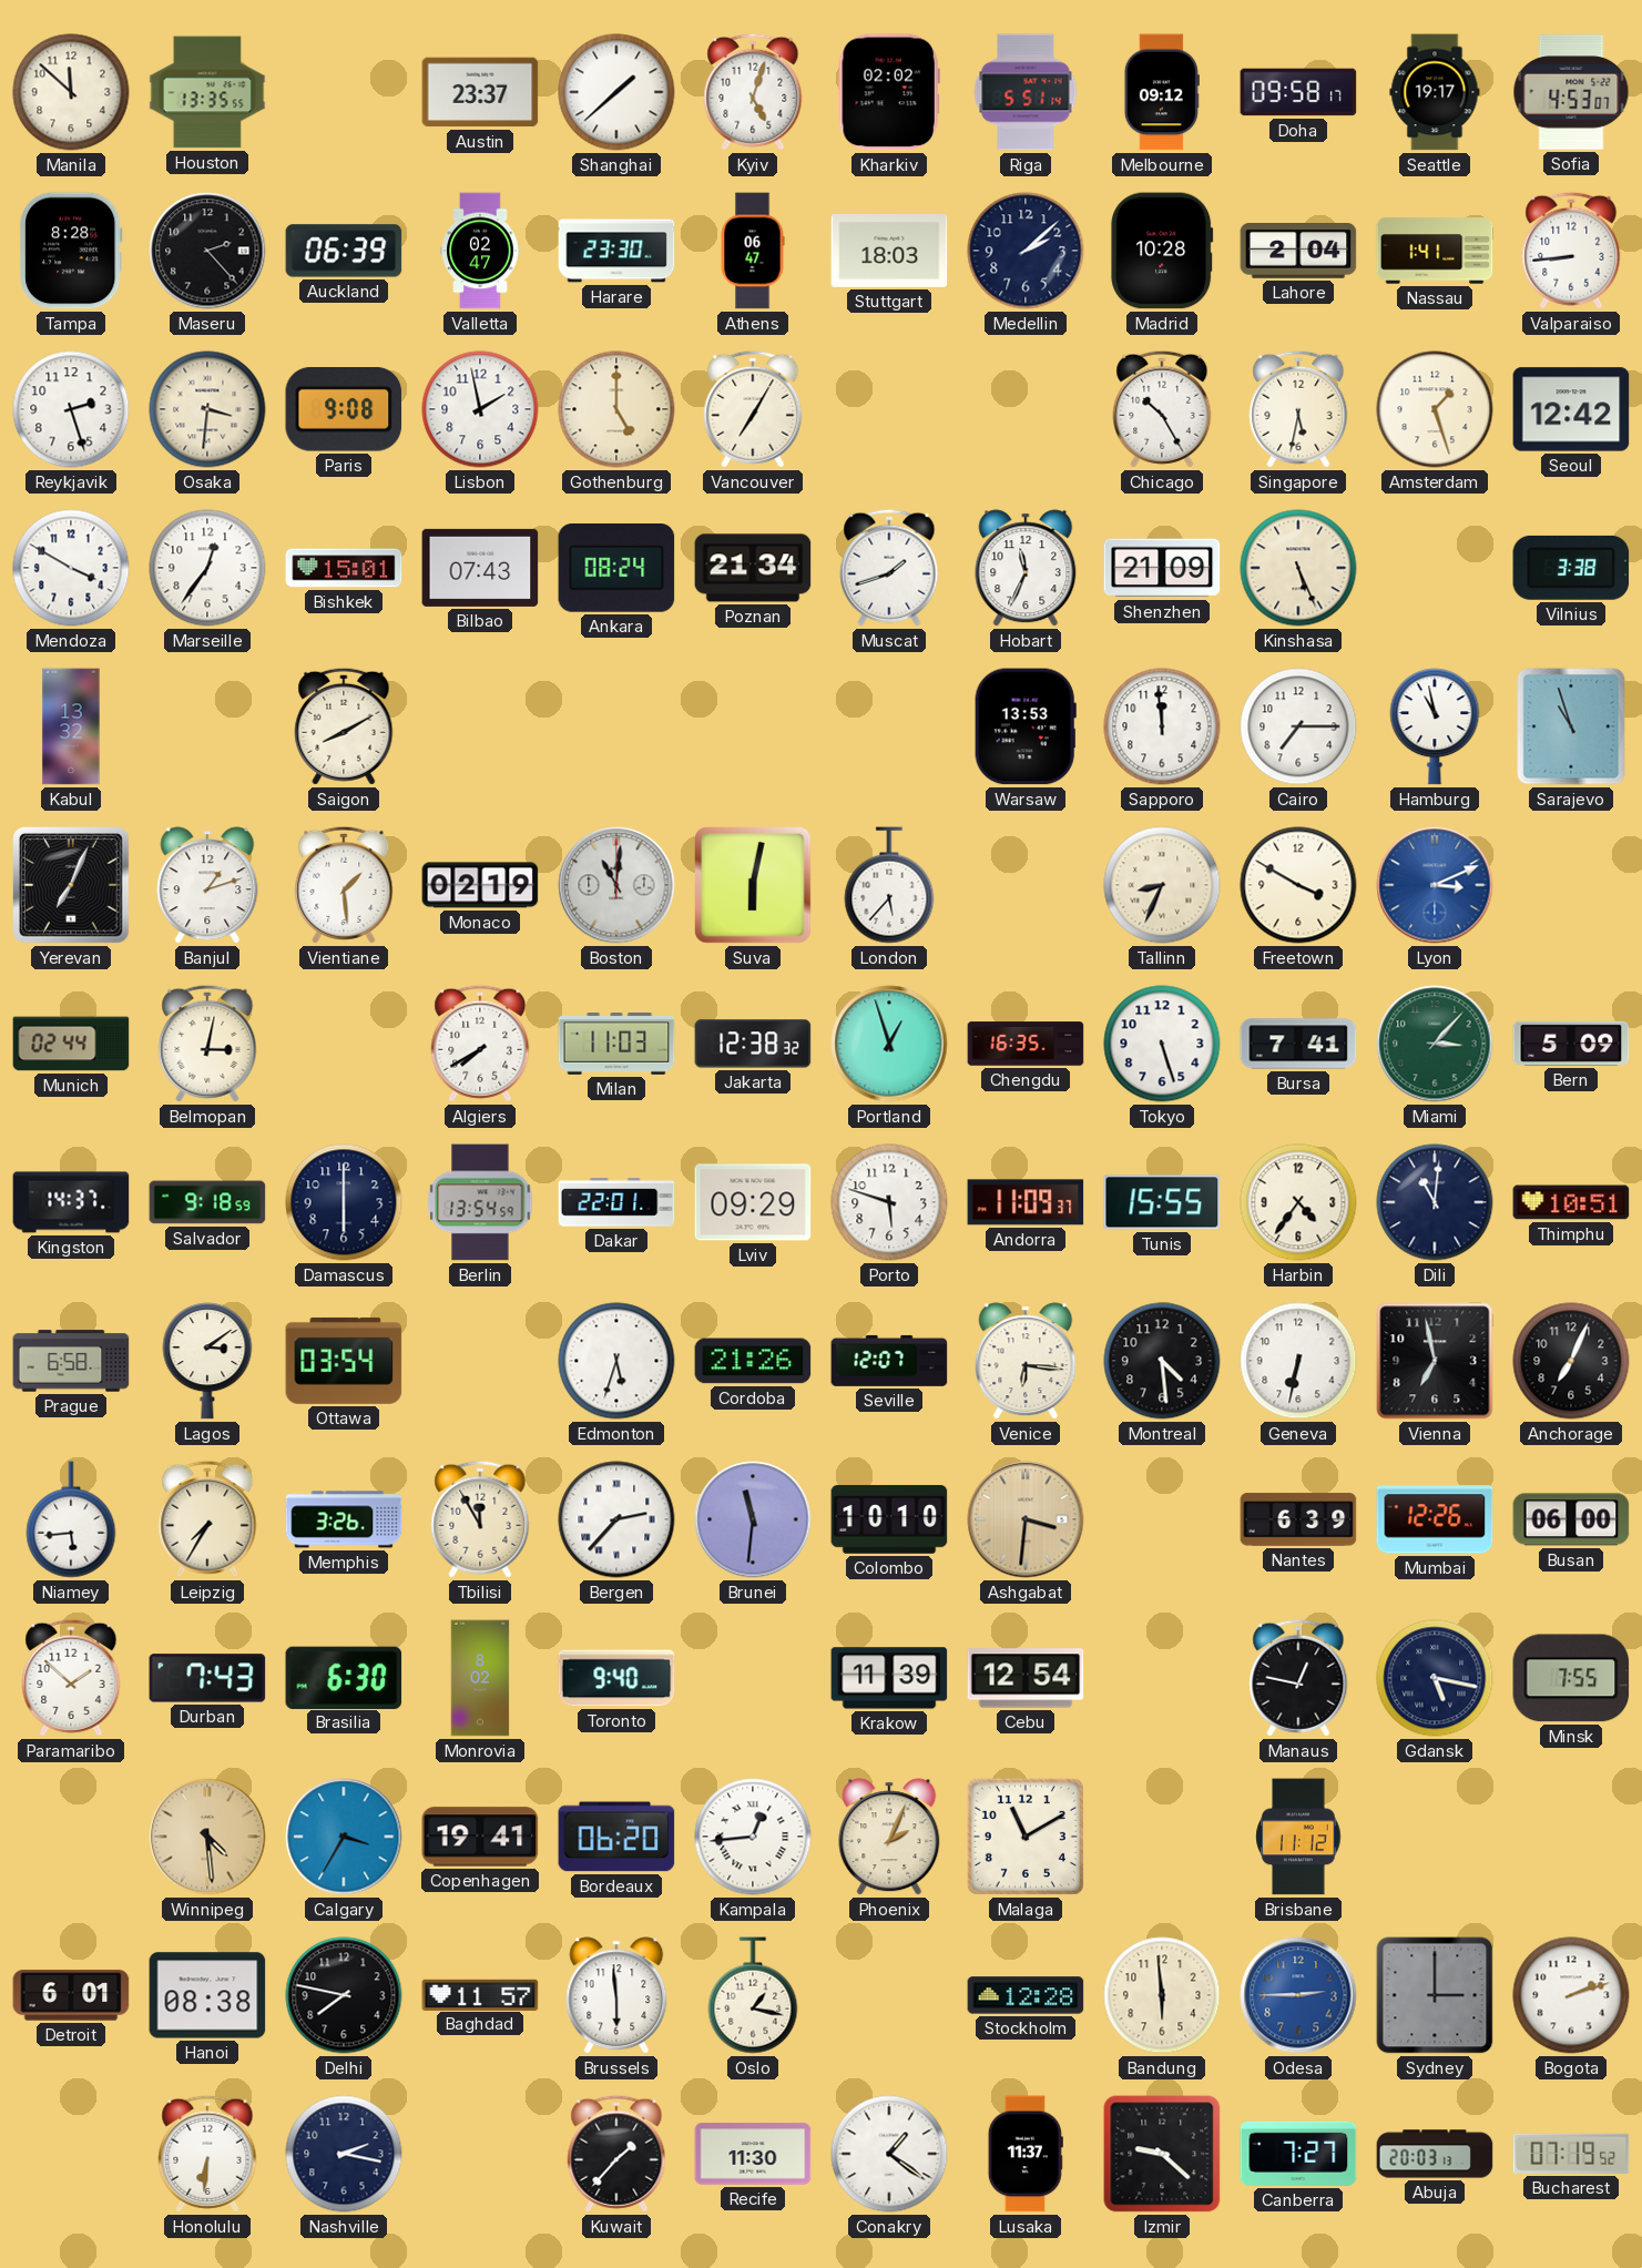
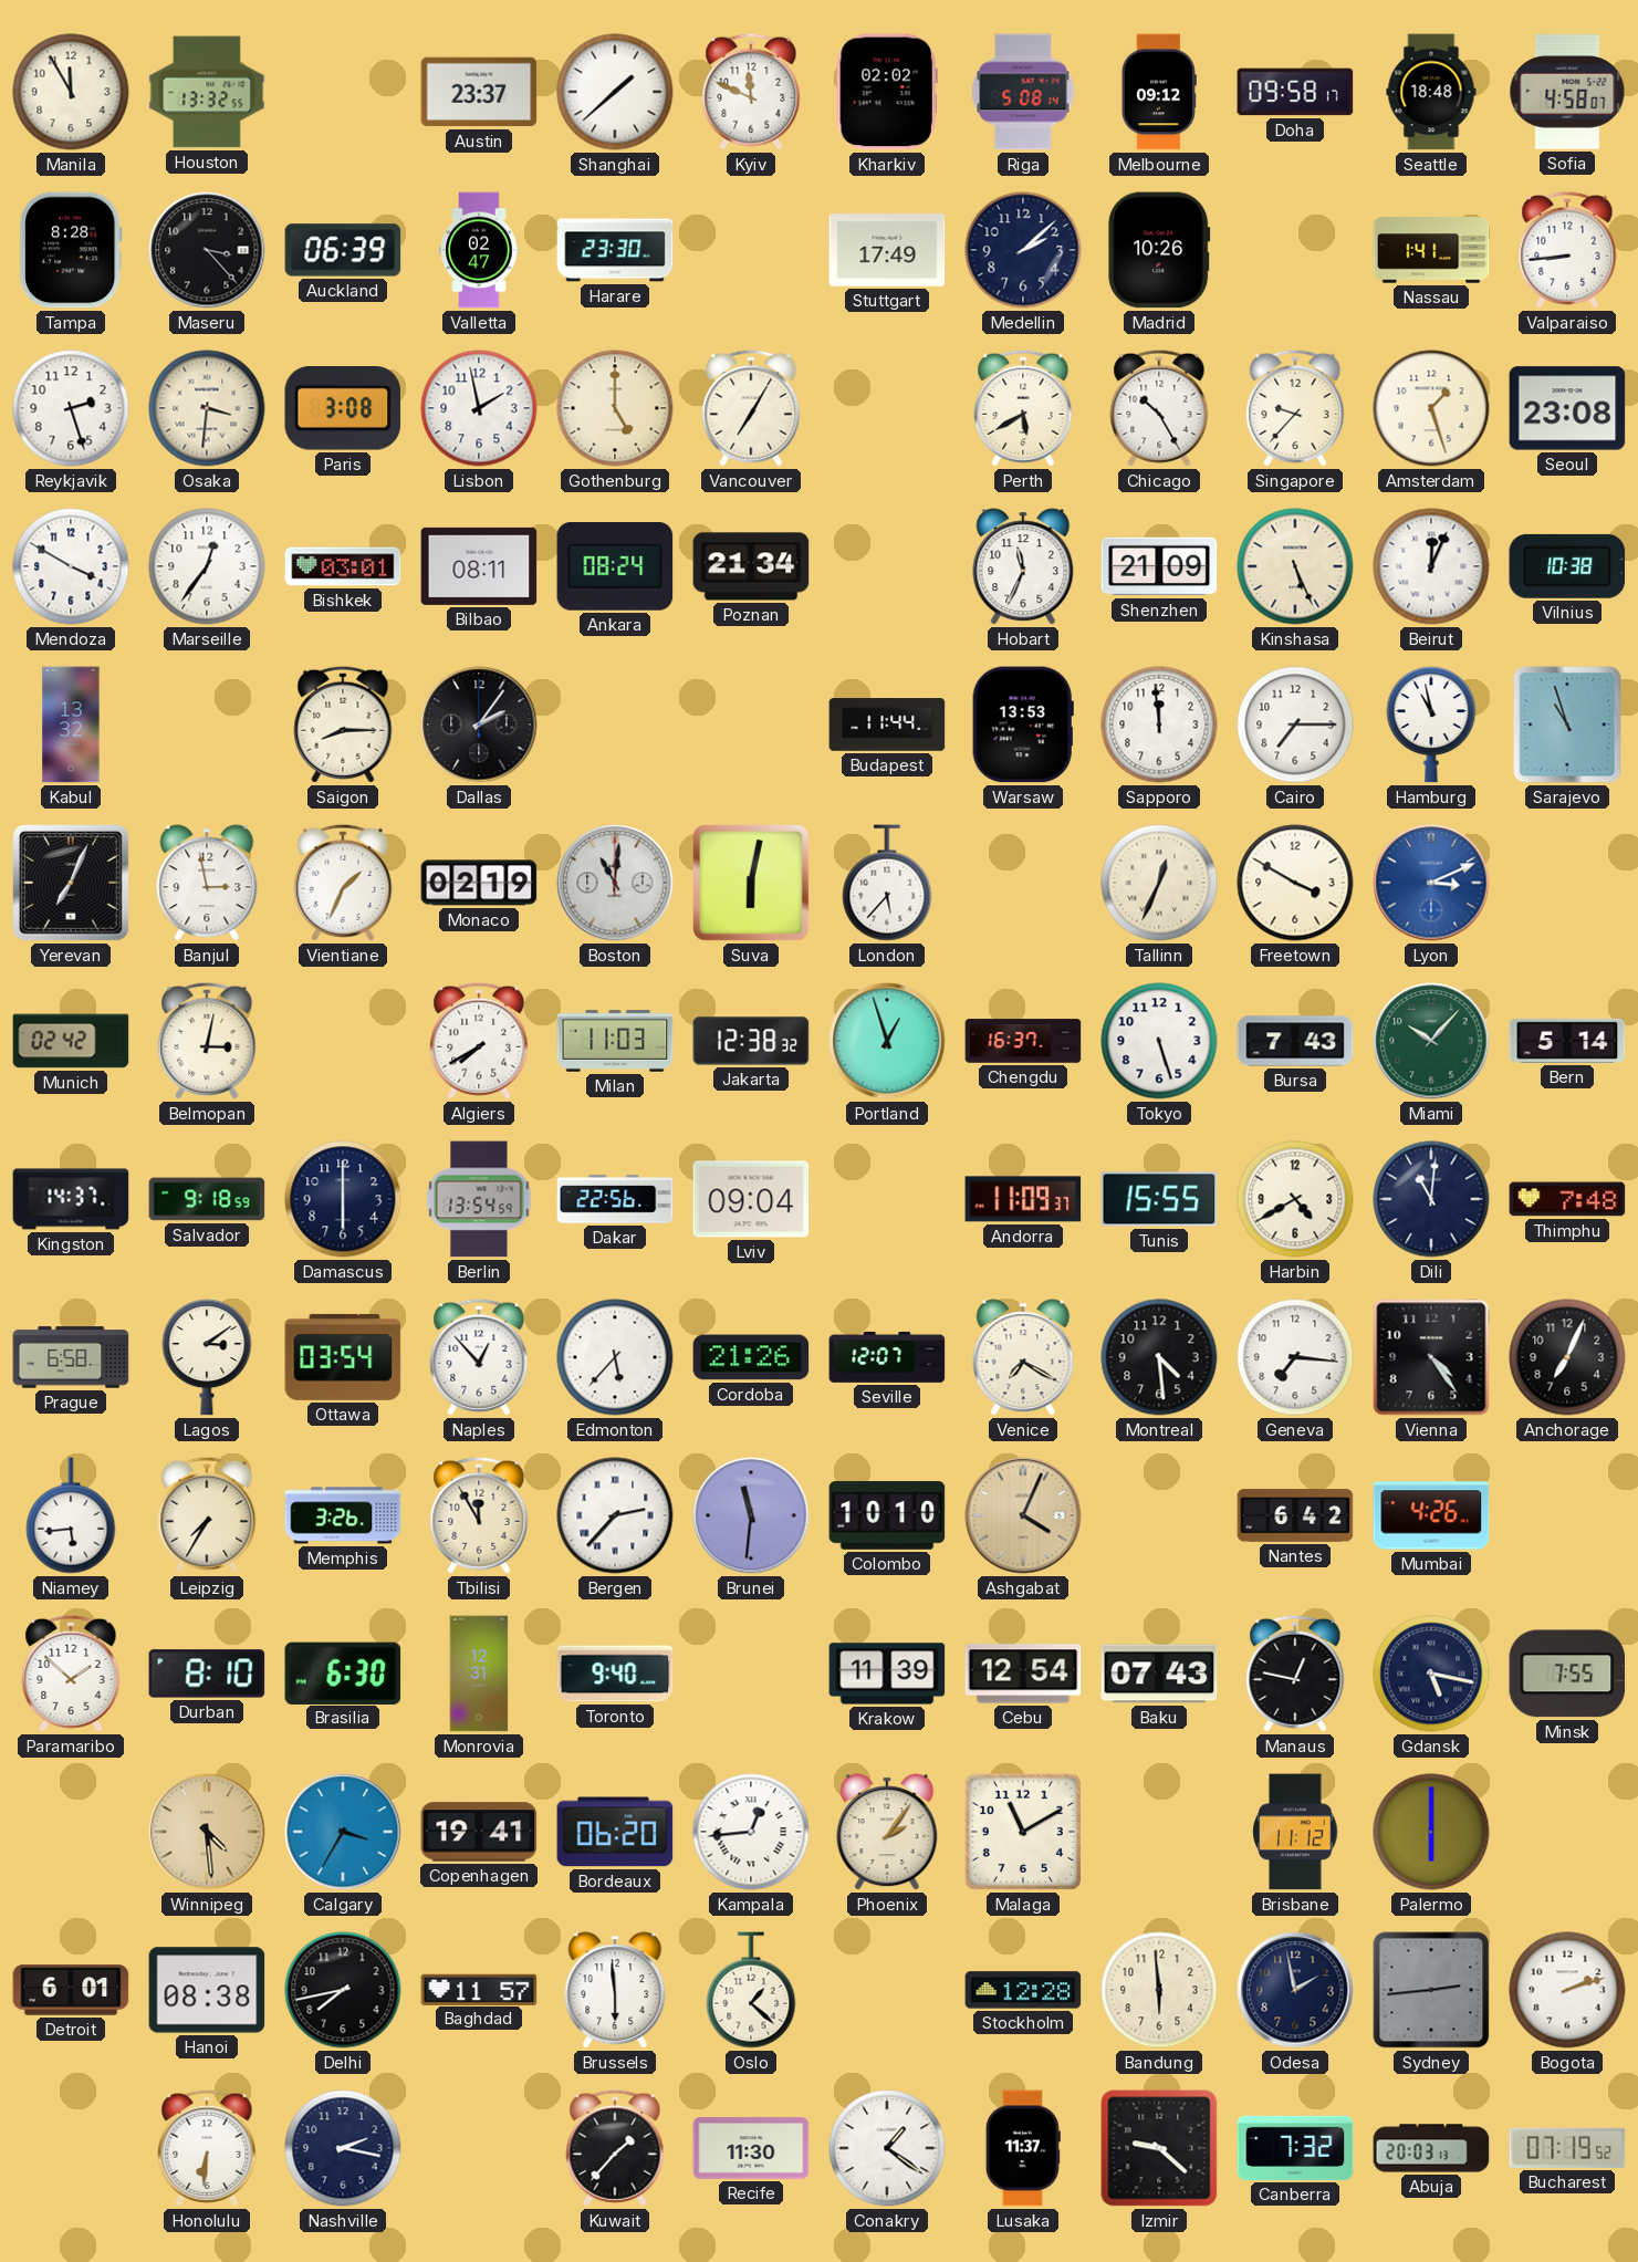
Manila: 11:52 -> 11:55
Houston: 13:35 -> 13:32
Kyiv: 5:03 -> 11:49
Riga: 5:51 -> 5:08
Seattle: 19:17 -> 18:48
Sofia: 4:53 -> 4:58
Maseru: 2:23 -> 3:23
Athens: 06:47 -> none
Stuttgart: 18:03 -> 17:49
Madrid: 10:28 -> 10:26
Lahore: 2:04 -> none
Paris: 9:08 -> 3:08
Perth: none -> 5:40
Singapore: 5:32 -> 9:37
Seoul: 12:42 -> 23:08
Bishkek: 15:01 -> 03:01
Bilbao: 07:43 -> 08:11
Muscat: 1:42 -> none
Beirut: none -> 12:04
Vilnius: 3:38 -> 10:38
Saigon: 8:10 -> 8:15
Dallas: none -> 2:06
Budapest: none -> 11:44
Banjul: 1:12 -> 2:58
Vientiane: 1:29 -> 1:34
Tallinn: 8:34 -> 12:34
Munich: 02:44 -> 02:42
Chengdu: 16:35 -> 16:37
Bursa: 7:41 -> 7:43
Miami: 3:07 -> 10:07
Bern: 5:09 -> 5:14
Dakar: 22:01 -> 22:56
Lviv: 09:29 -> 09:04
Porto: 5:48 -> none
Harbin: 4:36 -> 4:40
Thimphu: 10:51 -> 7:48
Naples: none -> 12:53
Edmonton: 5:33 -> 5:37
Venice: 6:16 -> 7:20
Geneva: 6:32 -> 7:16
Vienna: 6:58 -> 4:24
Ashgabat: 3:31 -> 4:04
Nantes: 6:39 -> 6:42
Mumbai: 12:26 -> 4:26
Busan: 06:00 -> none
Durban: 7:43 -> 8:10
Monrovia: 8:02 -> 12:31
Baku: none -> 07:43
Phoenix: 2:04 -> 2:06
Palermo: none -> 6:00
Delhi: 7:47 -> 7:43
Oslo: 1:17 -> 1:22
Odesa: 2:45 -> 1:58
Odesa dial: blue -> navy
Sydney: 3:00 -> 2:44
Canberra: 7:27 -> 7:32
